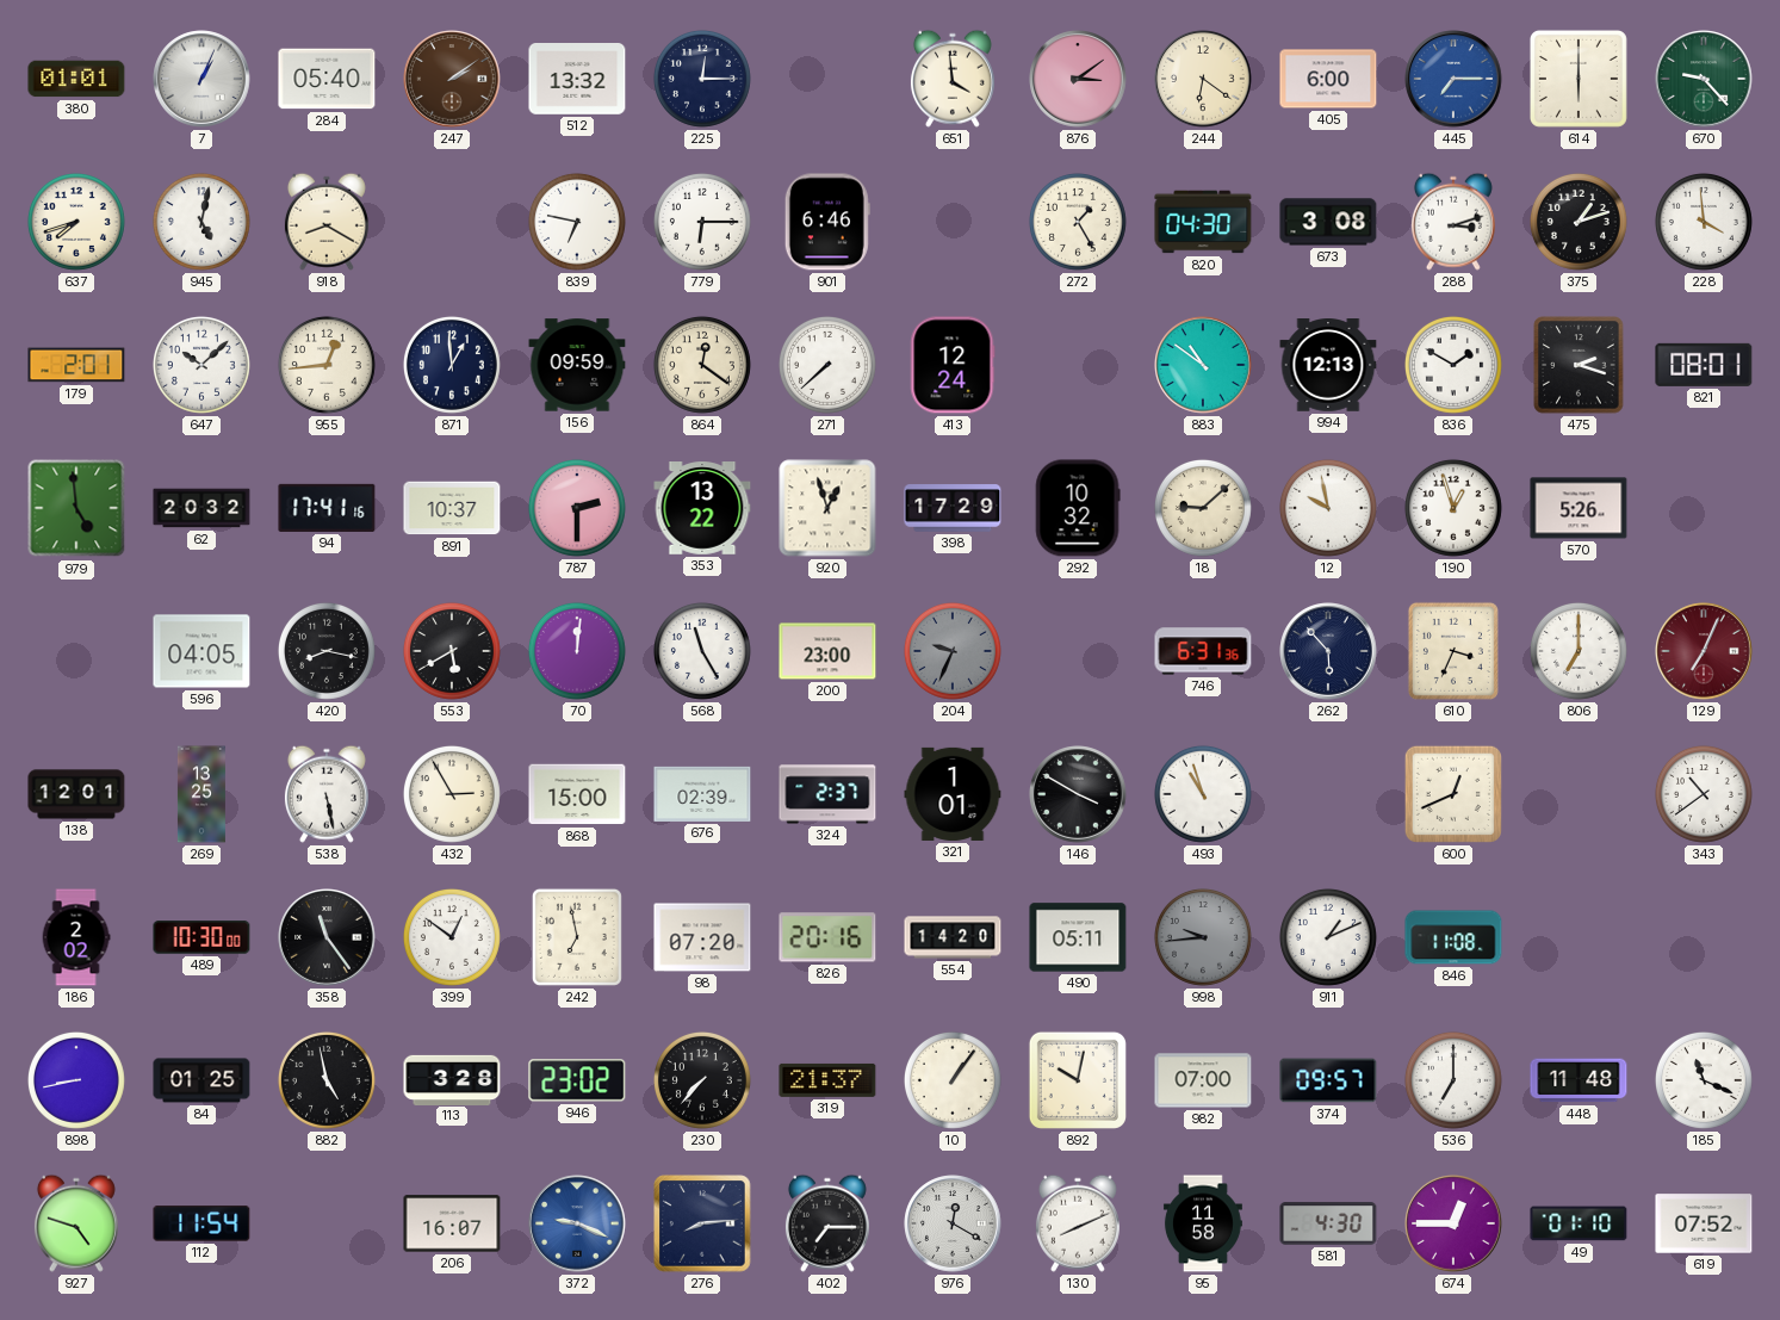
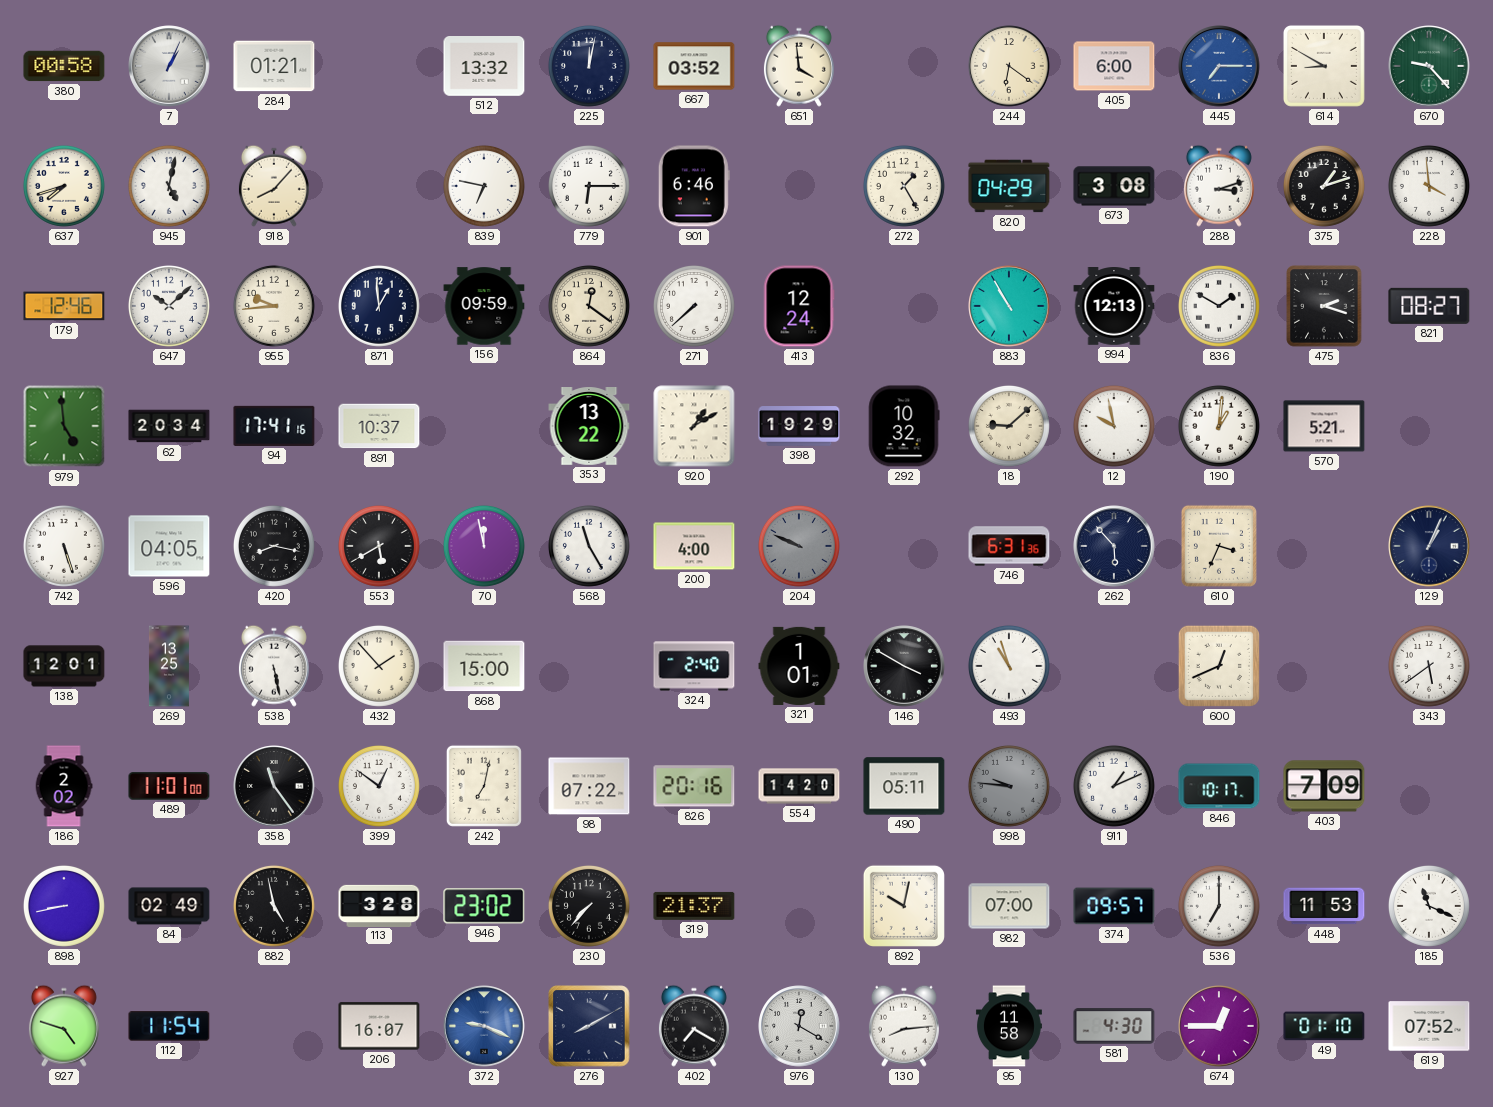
380: 01:01 -> 00:58
284: 05:40 -> 01:21
247: 2:09 -> none
225: 12:15 -> 12:02
667: none -> 03:52
876: 3:09 -> none
614: 6:00 -> 8:50
918: 8:20 -> 8:07
820: 04:30 -> 04:29
179: 2:01 -> 12:46
955: 12:44 -> 9:44
883: 10:51 -> 10:55
821: 08:01 -> 08:27
62: 20:32 -> 20:34
787: 2:30 -> none
920: 12:57 -> 1:10
398: 17:29 -> 19:29
190: 12:57 -> 1:01
570: 5:26 -> 5:21
742: none -> 5:27
70: 12:01 -> 11:58
200: 23:00 -> 4:00
204: 9:34 -> 9:49
806: 7:00 -> none
129: 7:04 -> 1:04
129 dial: burgundy -> navy
432: 2:55 -> 1:53
676: 02:39 -> none
324: 2:37 -> 2:40
343: 10:39 -> 5:39
489: 10:30 -> 11:01
242: 6:58 -> 7:02
98: 07:20 -> 07:22
998: 9:44 -> 9:46
846: 11:08 -> 10:17
403: none -> 7:09
84: 01:25 -> 02:49
10: 1:06 -> none
448: 11:48 -> 11:53
276: 8:14 -> 8:10
402: 7:15 -> 7:20
130: 8:11 -> 8:14
